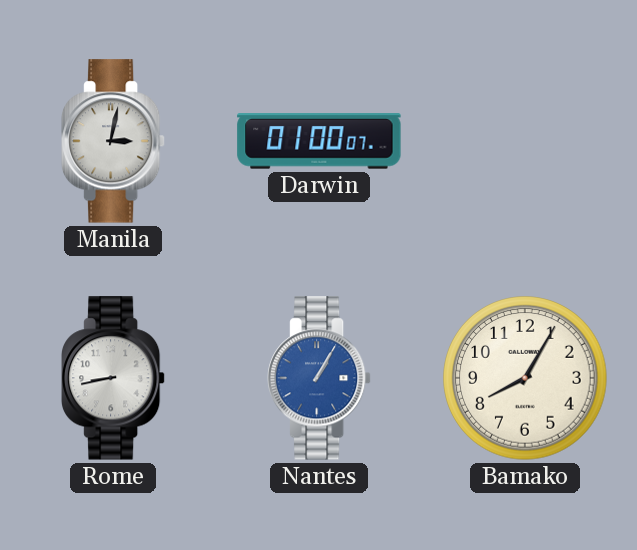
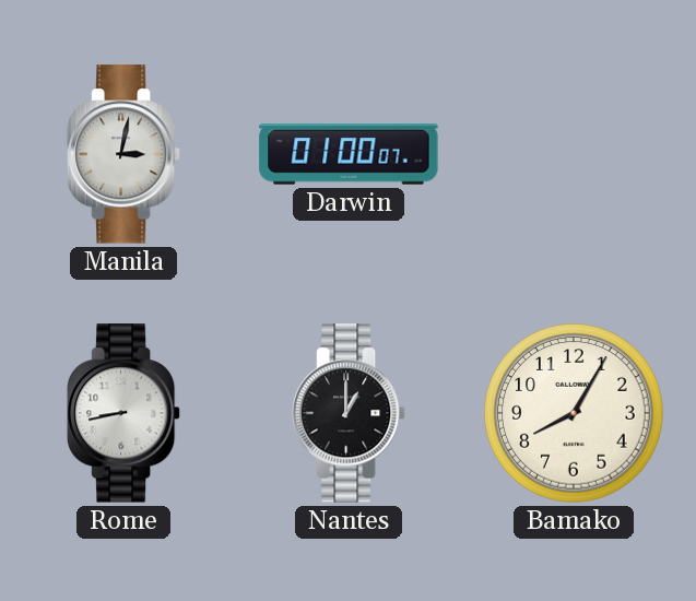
Nantes: 1:05 -> 1:00
Nantes dial: blue -> black
